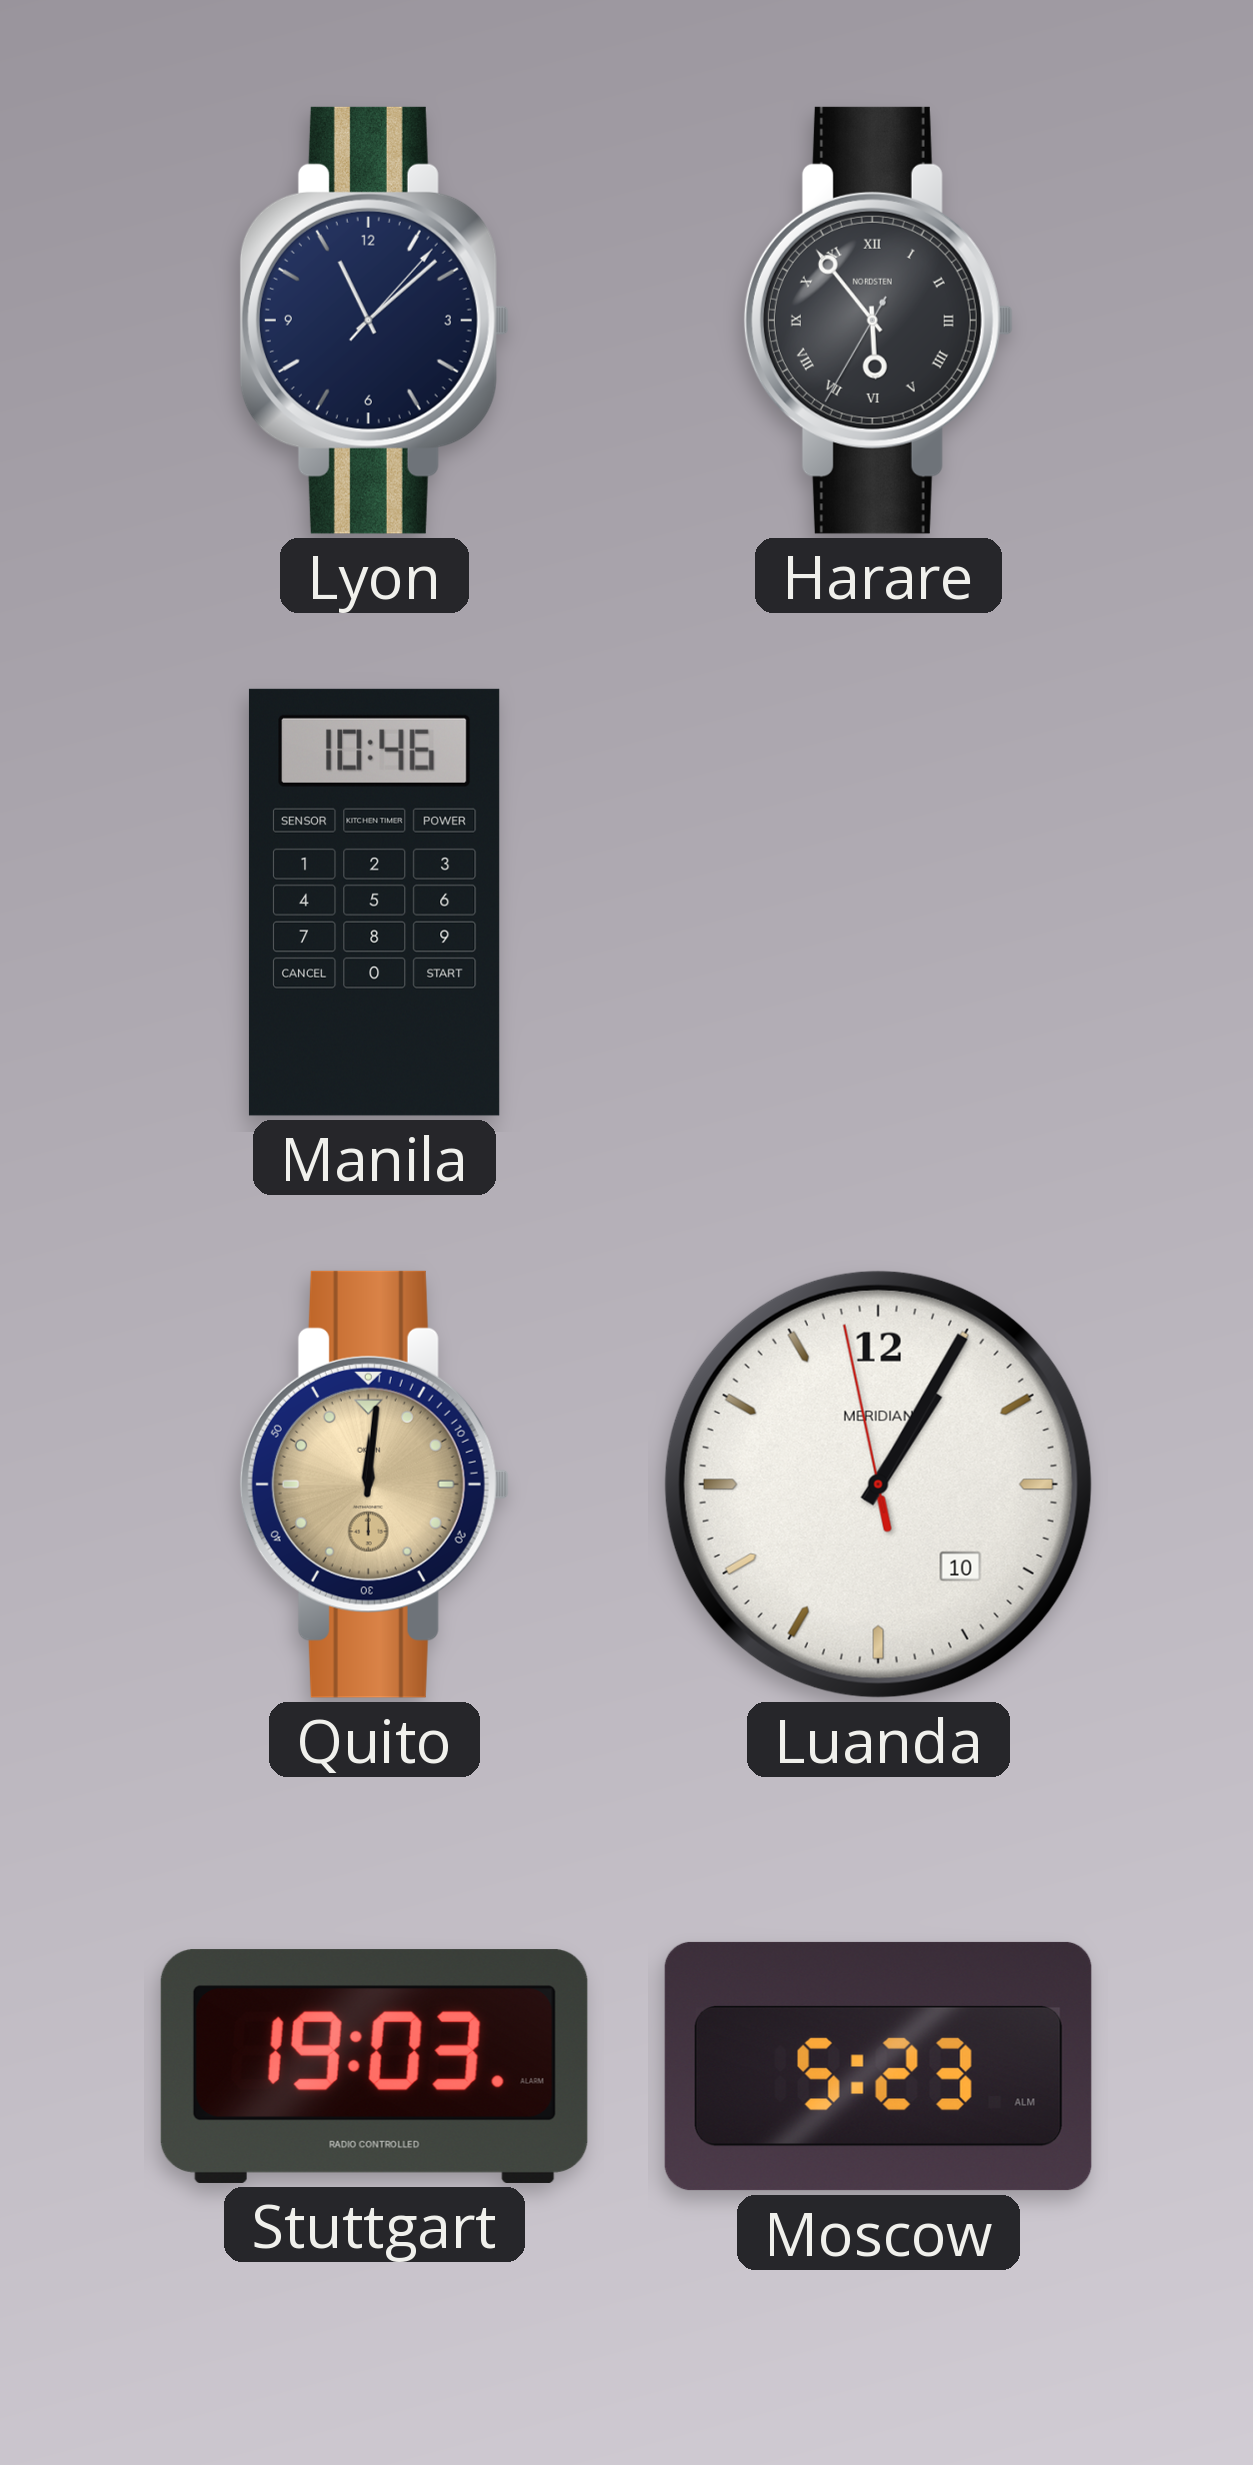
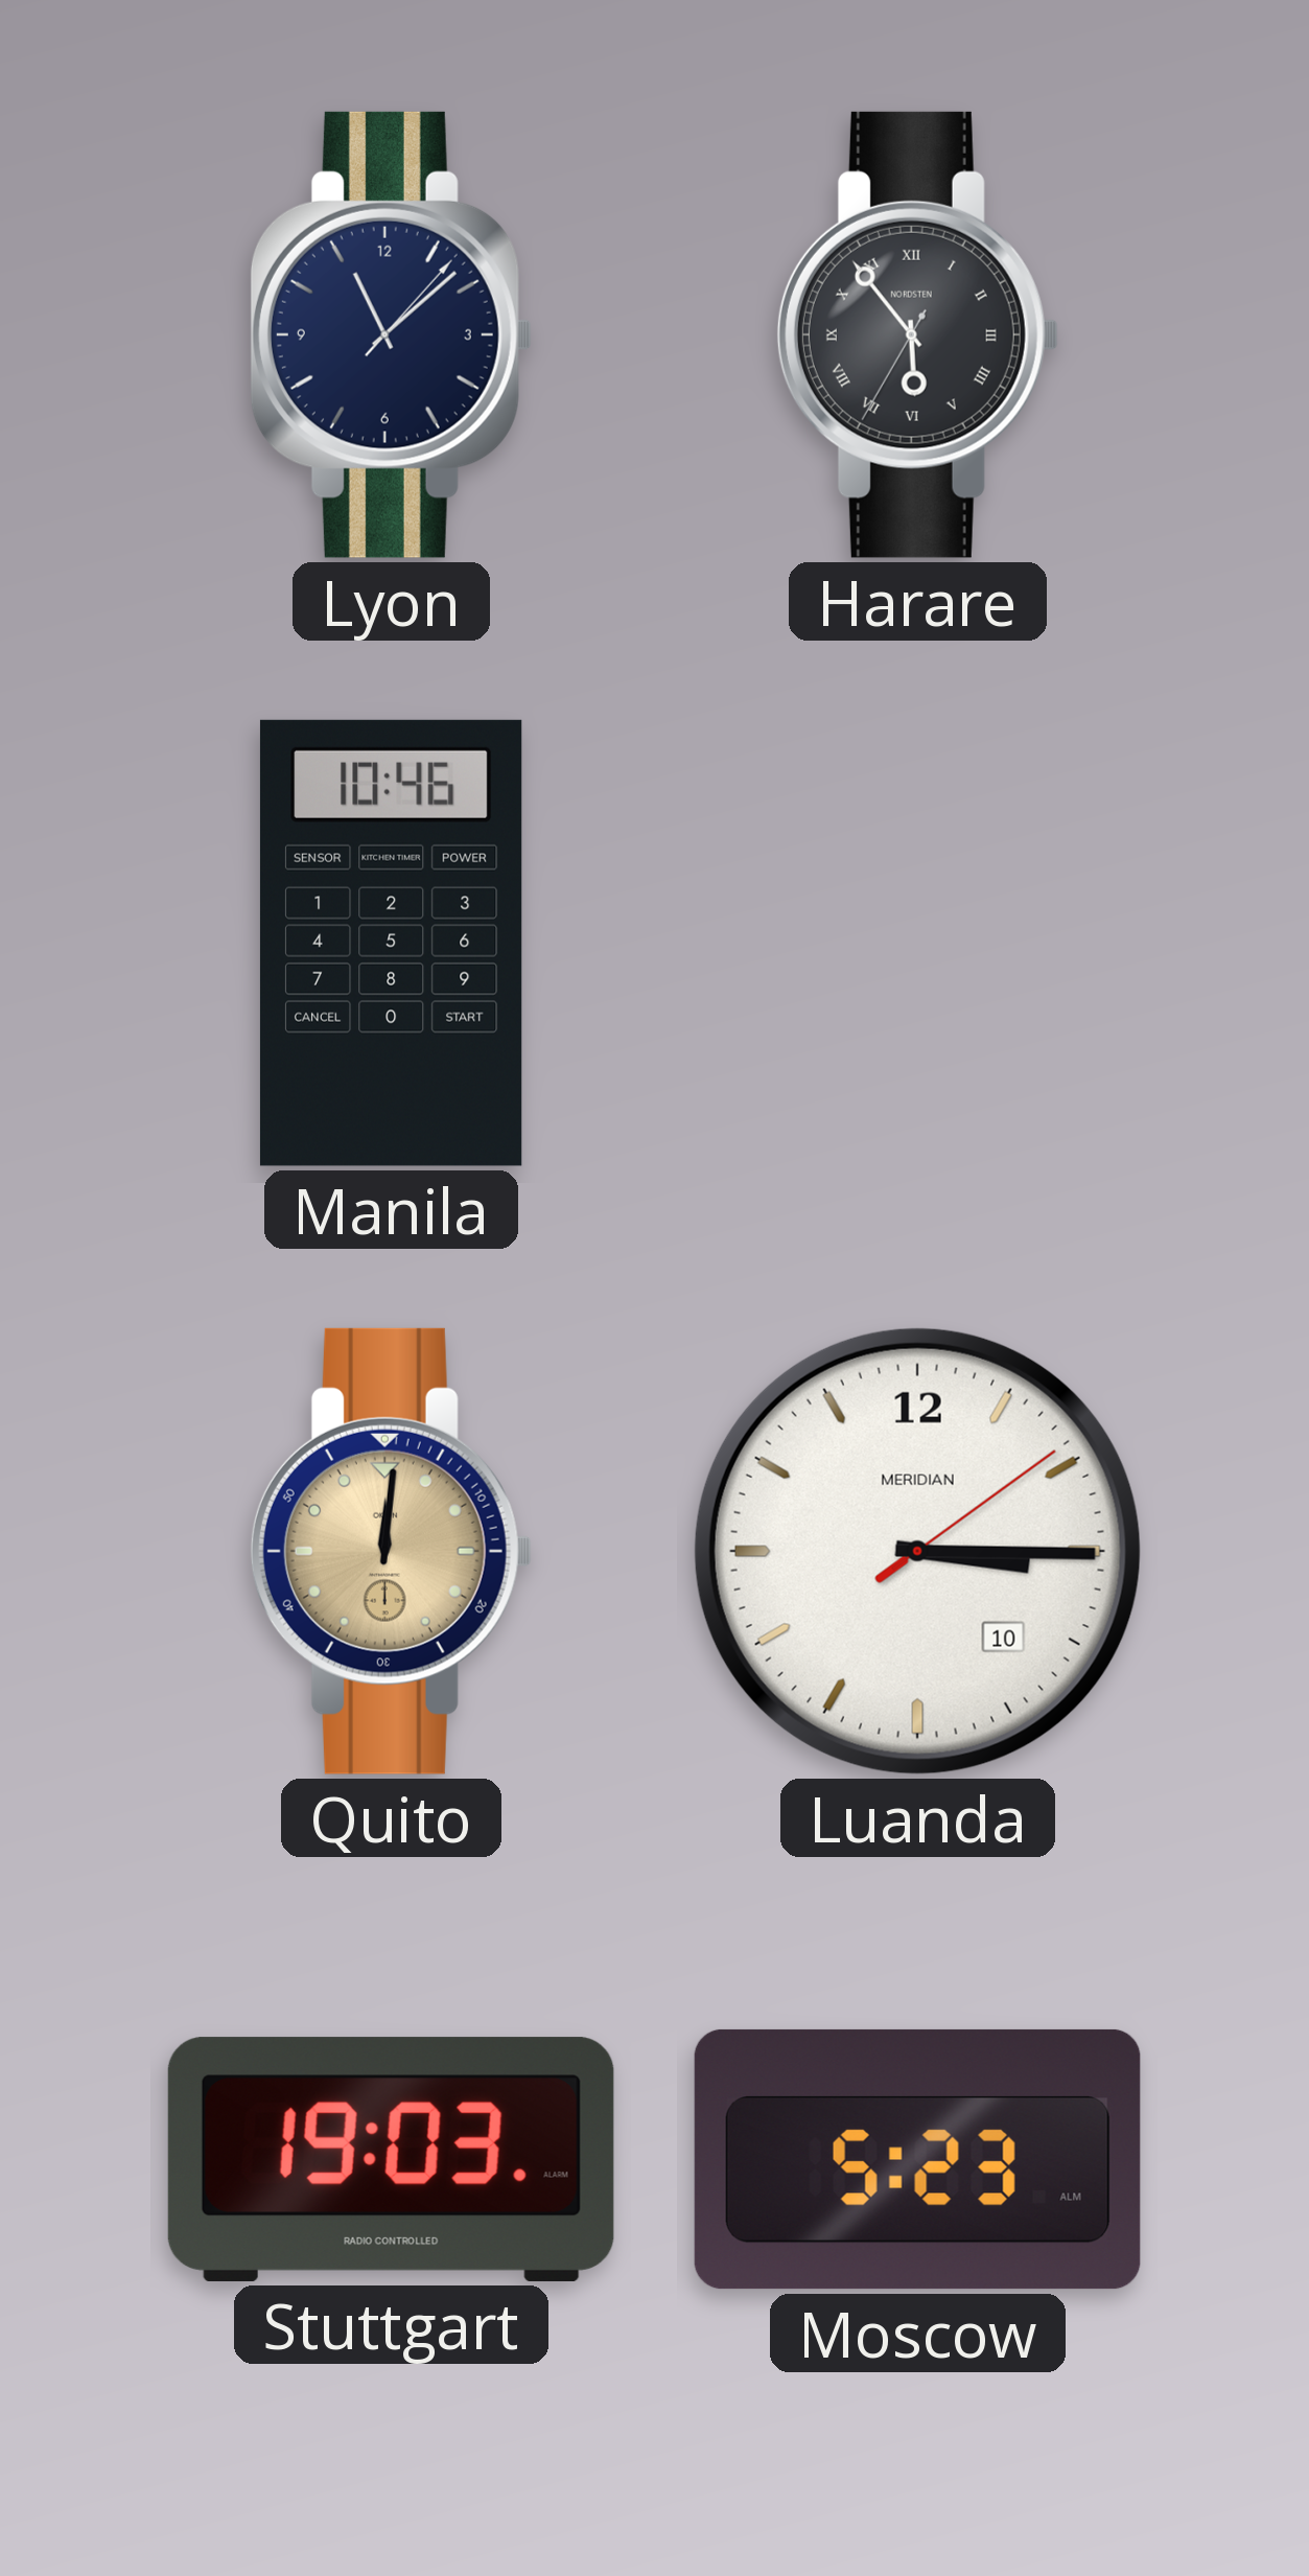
Luanda: 1:04 -> 3:15
